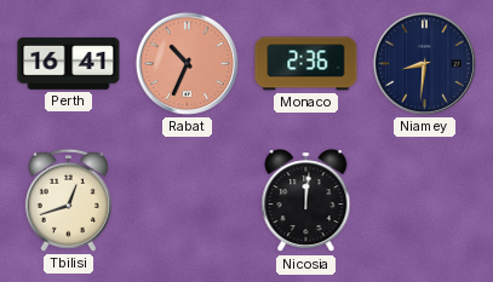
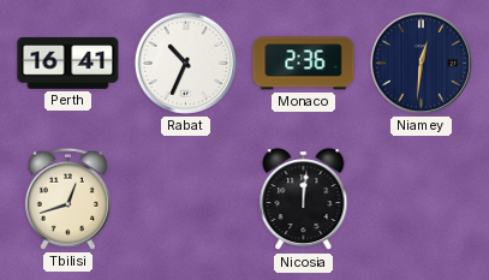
Rabat dial: salmon -> white
Niamey: 8:31 -> 12:31
